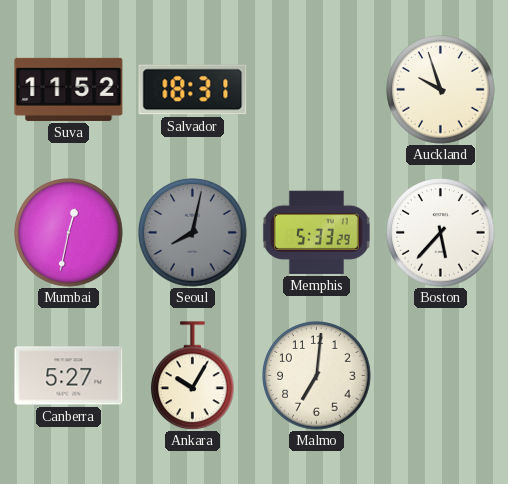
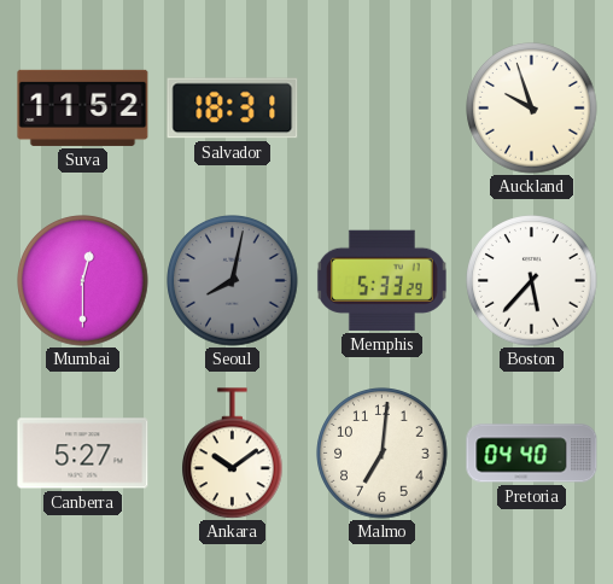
Mumbai: 12:32 -> 12:30
Ankara: 10:05 -> 10:09
Pretoria: none -> 04:40
